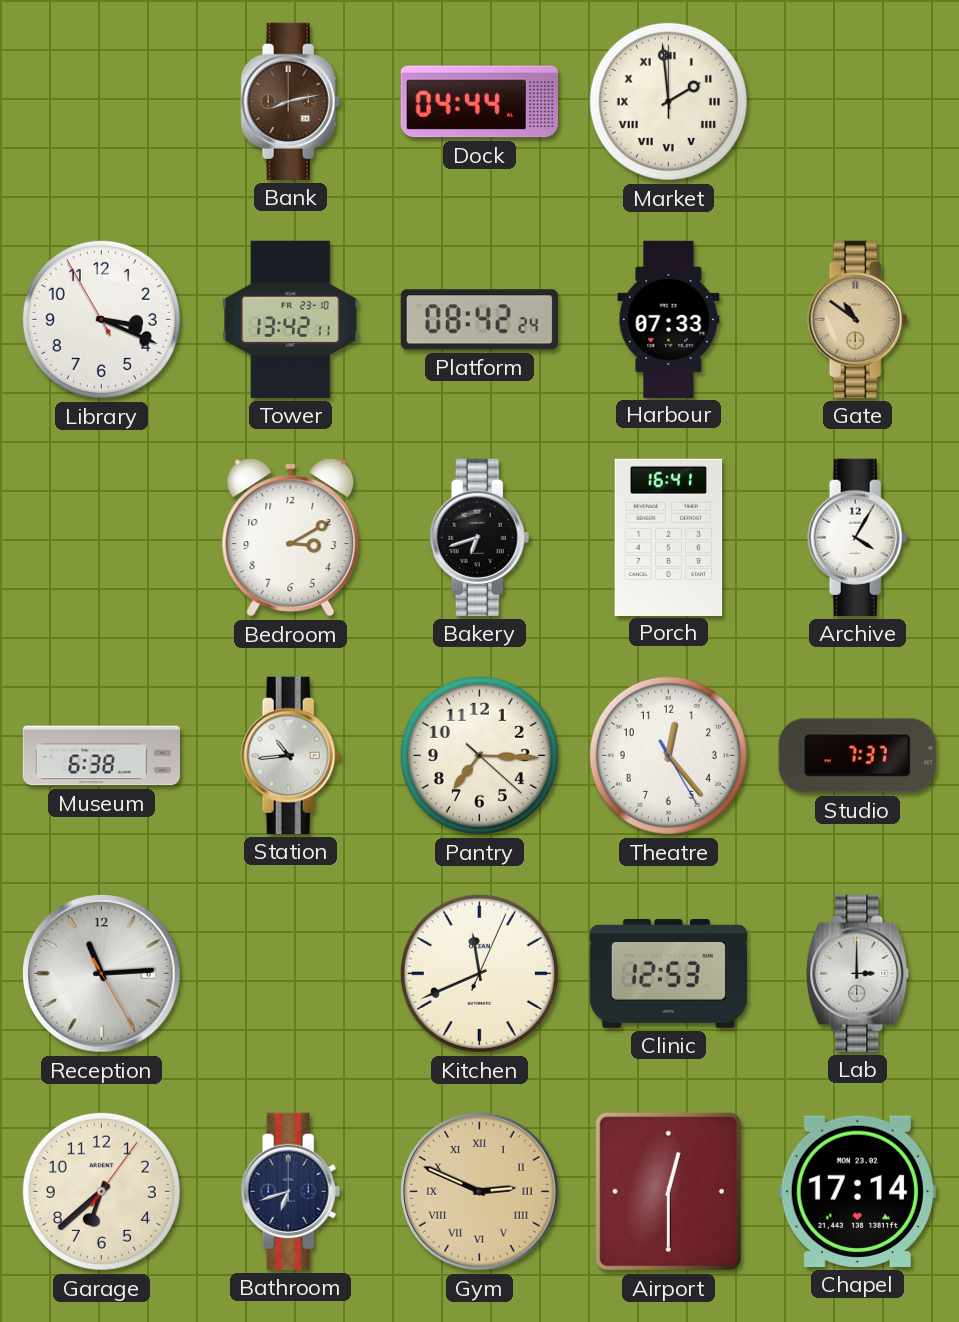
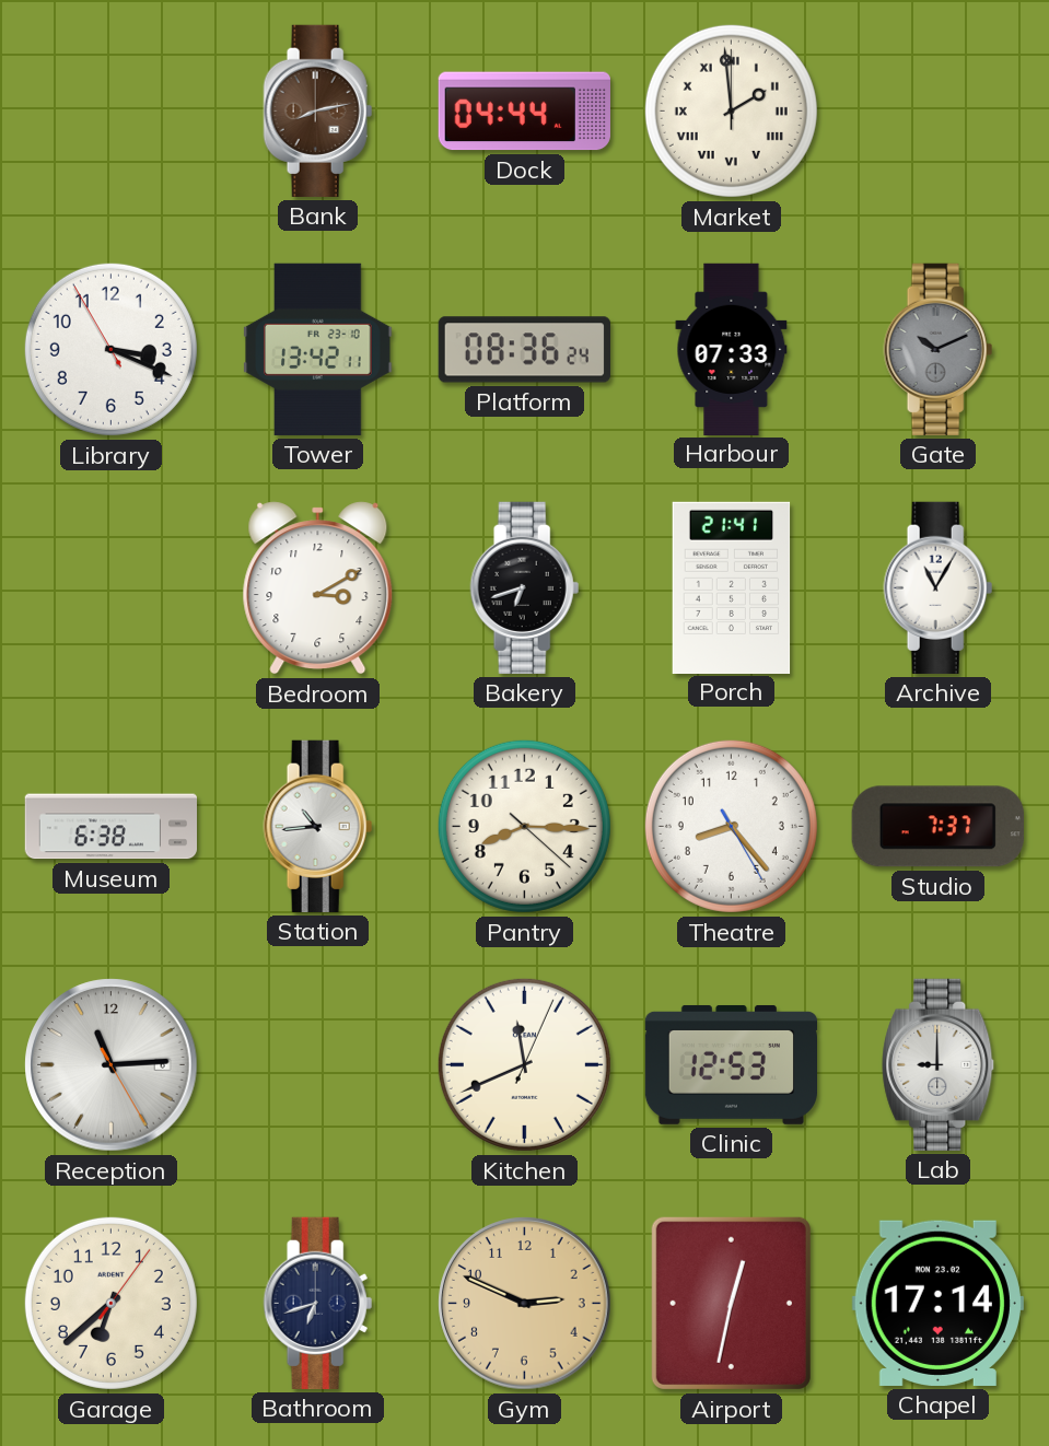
Platform: 08:42 -> 08:36
Gate: 10:51 -> 10:11
Gate dial: champagne -> grey
Porch: 16:41 -> 21:41
Archive: 4:05 -> 11:05
Pantry: 7:15 -> 8:15
Theatre: 12:23 -> 8:23
Lab: 3:00 -> 9:00
Gym numerals: Roman -> Arabic
Airport: 12:30 -> 12:32
